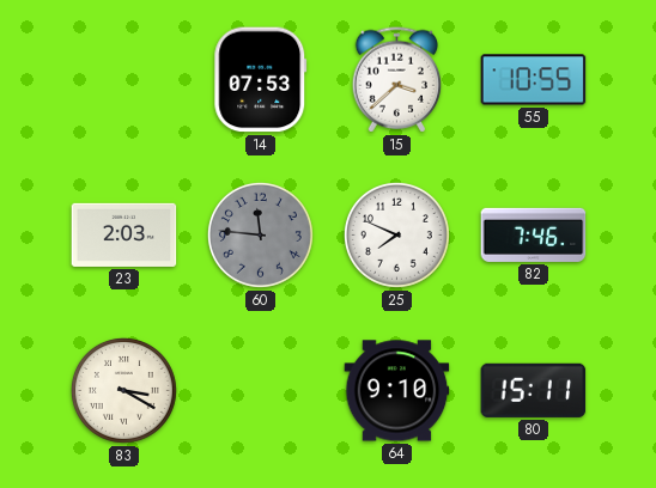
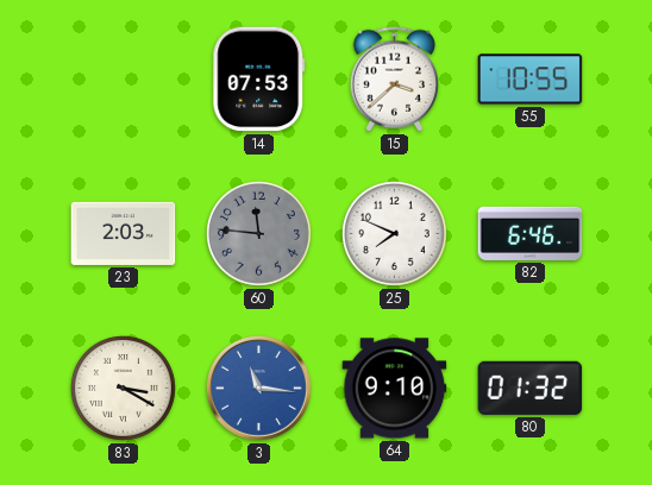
82: 7:46 -> 6:46
3: none -> 11:16
80: 15:11 -> 01:32
